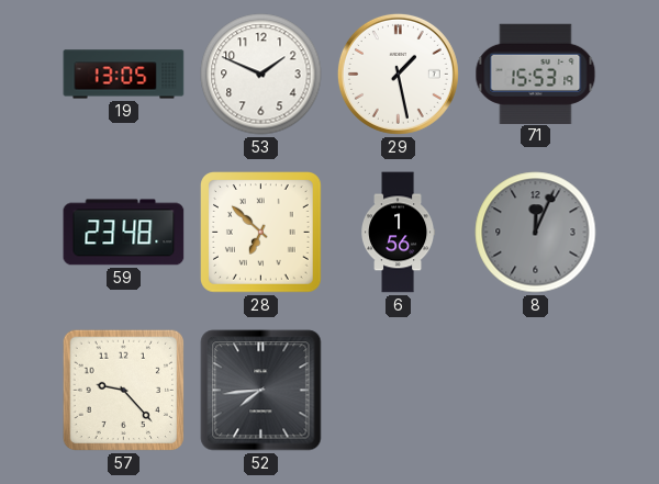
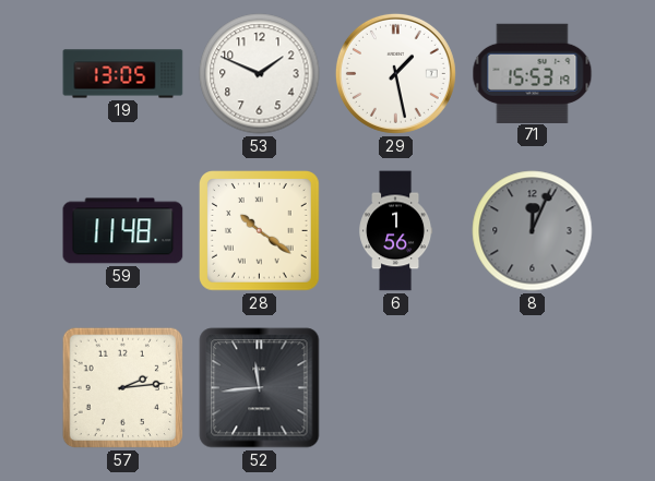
59: 23:48 -> 11:48
28: 6:52 -> 10:21
57: 9:23 -> 2:14
52: 7:44 -> 11:44
